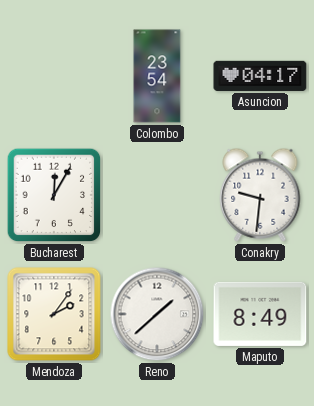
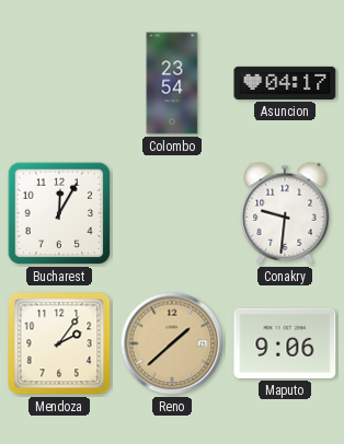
Reno dial: white -> champagne
Maputo: 8:49 -> 9:06
